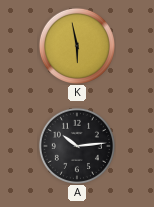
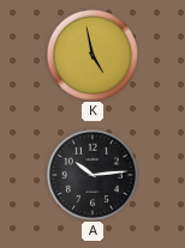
K: 5:58 -> 4:58
